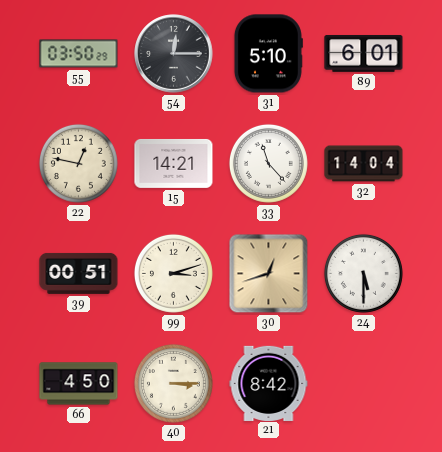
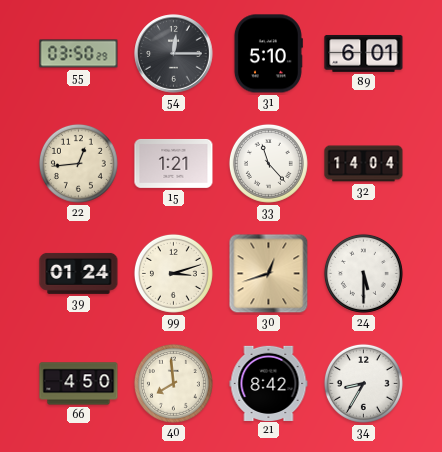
22: 12:47 -> 12:44
15: 14:21 -> 1:21
39: 00:51 -> 01:24
40: 3:15 -> 7:59
34: none -> 8:35
